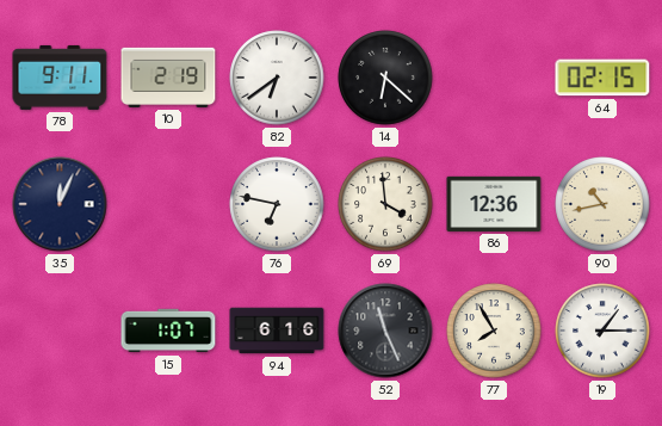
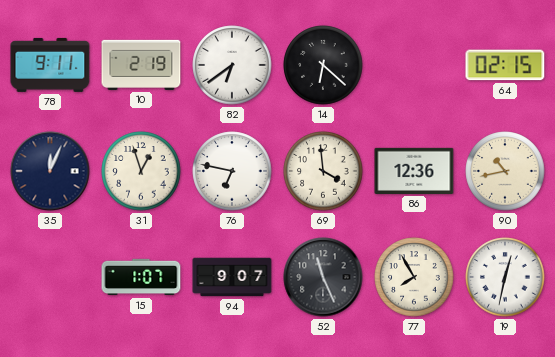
31: none -> 12:57
94: 6:16 -> 9:07
19: 1:15 -> 12:32
